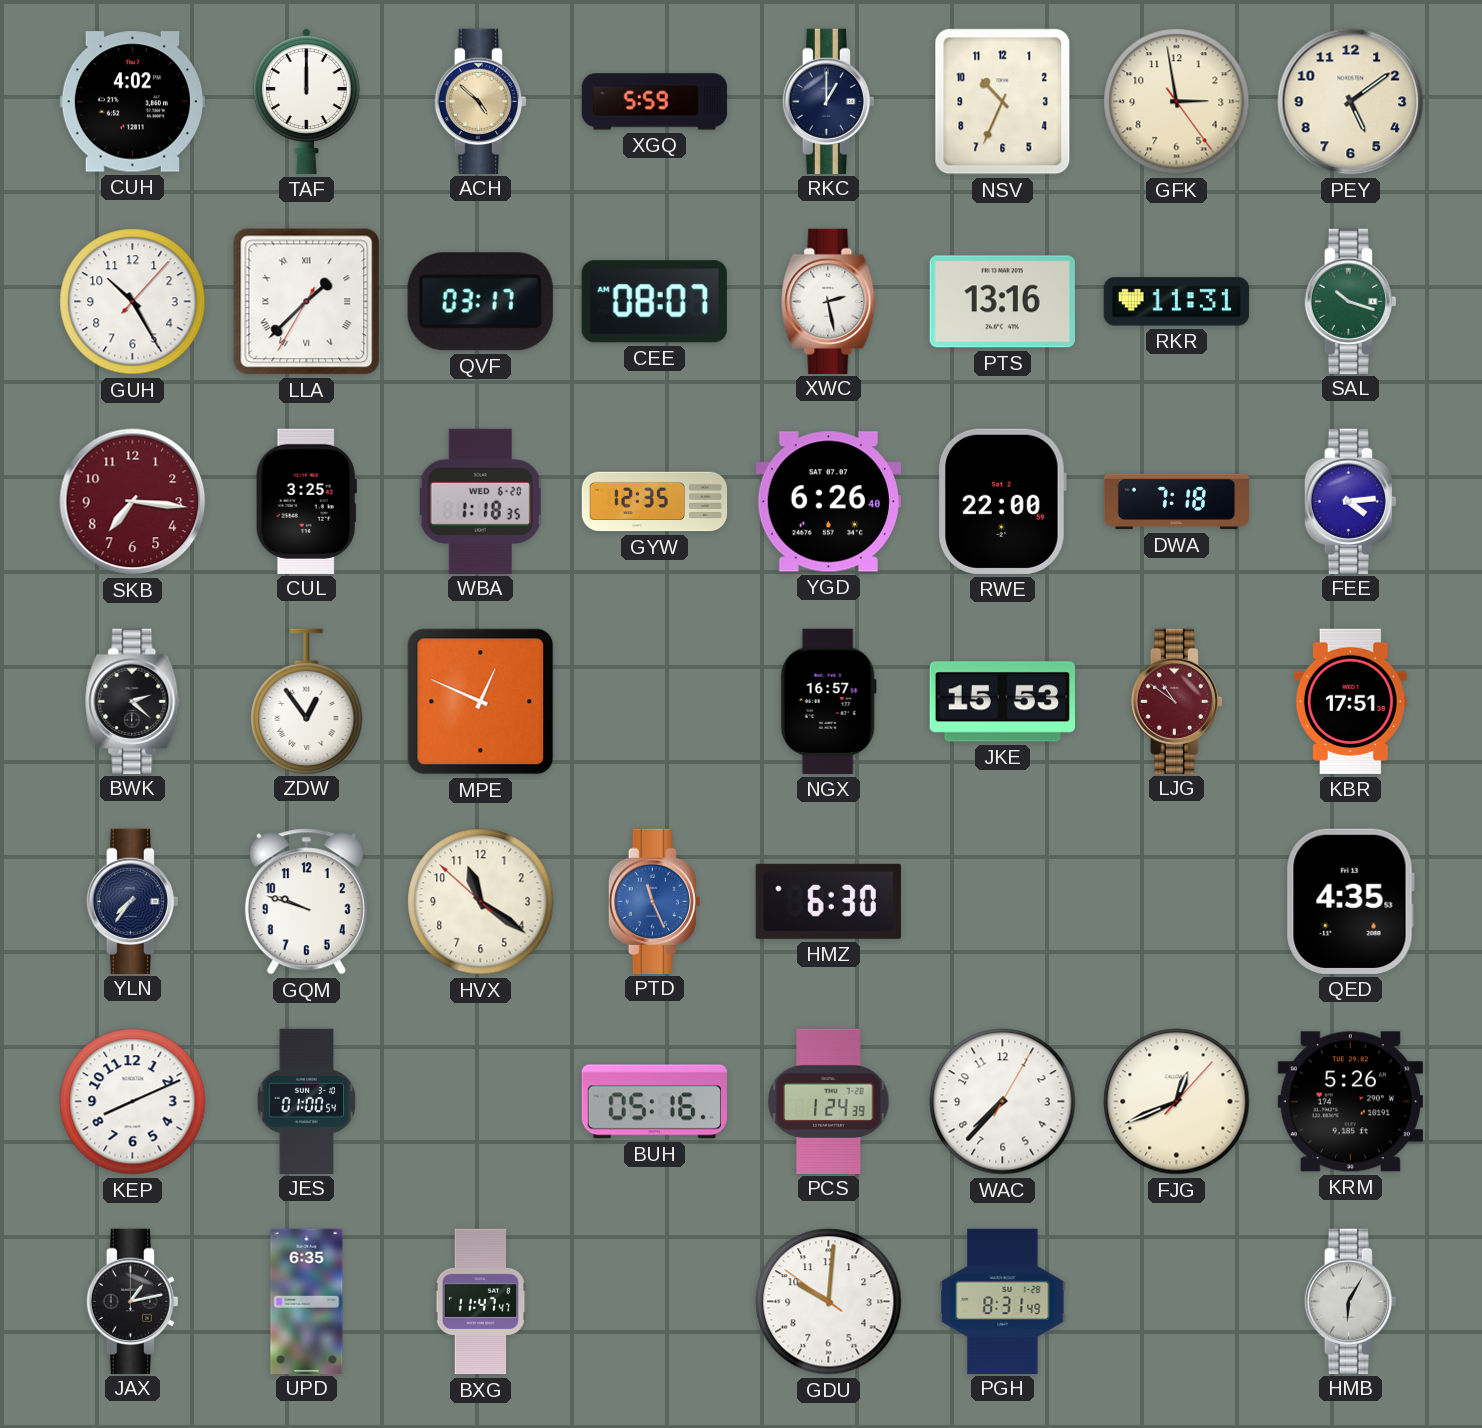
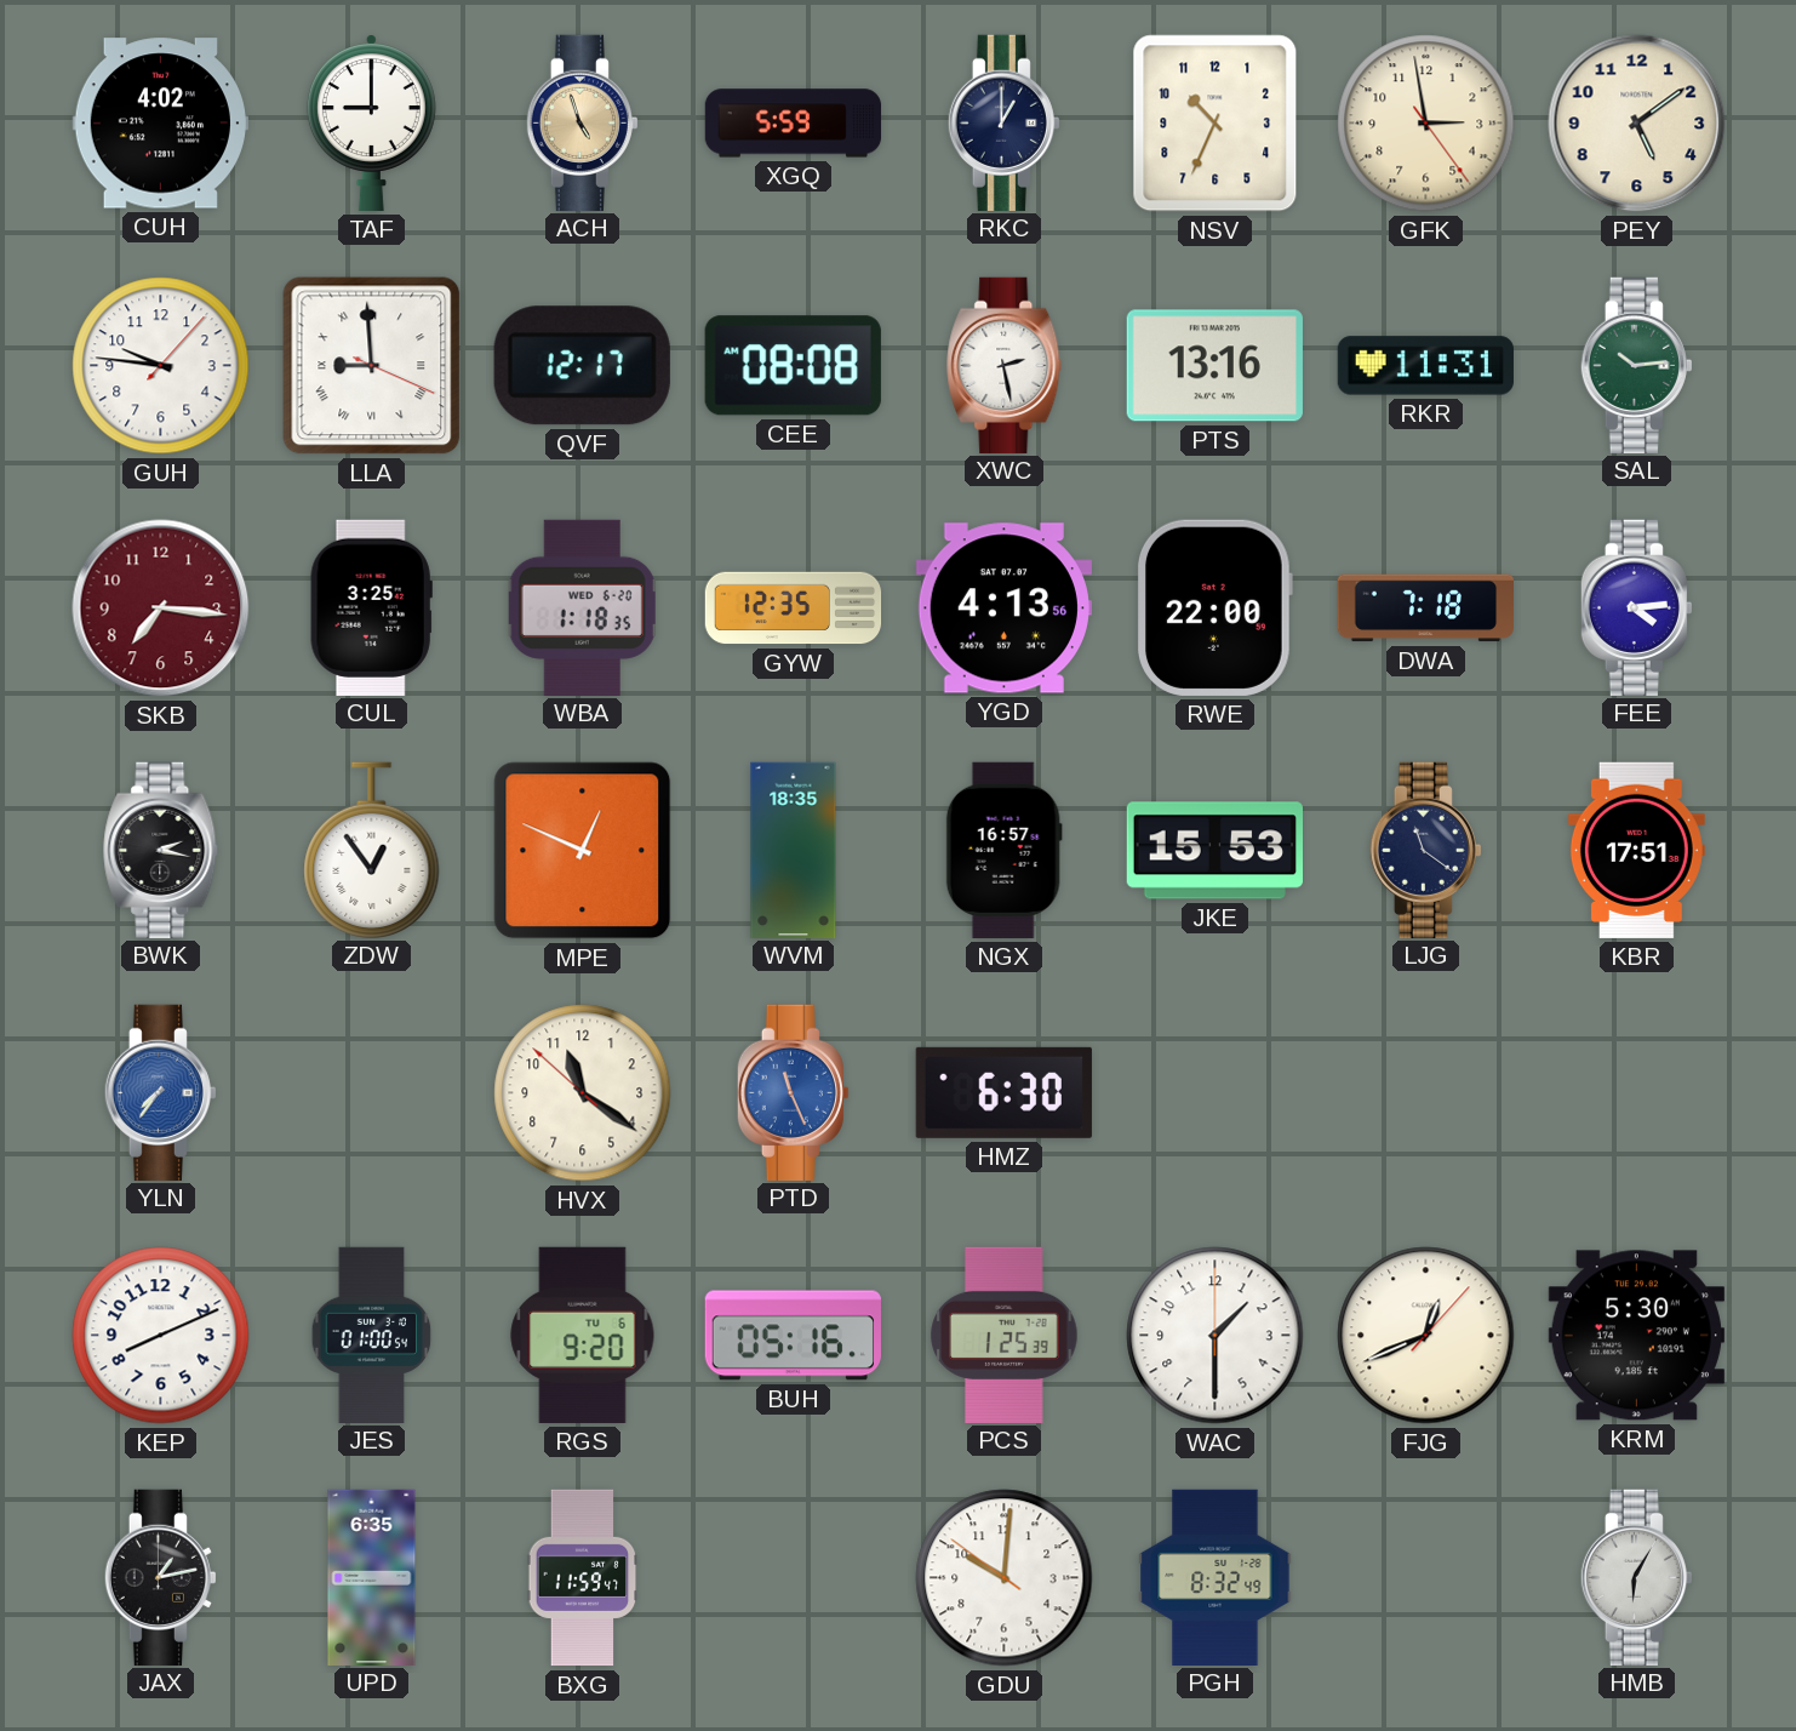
TAF: 12:00 -> 9:00
ACH: 4:52 -> 4:57
GUH: 10:25 -> 9:46
LLA: 1:37 -> 8:59
QVF: 03:17 -> 12:17
CEE: 08:07 -> 08:08
SAL: 10:18 -> 10:14
YGD: 6:26 -> 4:13
BWK: 2:22 -> 2:17
WVM: none -> 18:35
LJG: 10:51 -> 11:21
LJG dial: burgundy -> navy
YLN dial: navy -> blue
GQM: 9:48 -> none
QED: 4:35 -> none
RGS: none -> 9:20
PCS: 1:24 -> 1:25
WAC: 7:37 -> 1:30
KRM: 5:26 -> 5:30
BXG: 11:47 -> 11:59
PGH: 8:31 -> 8:32
